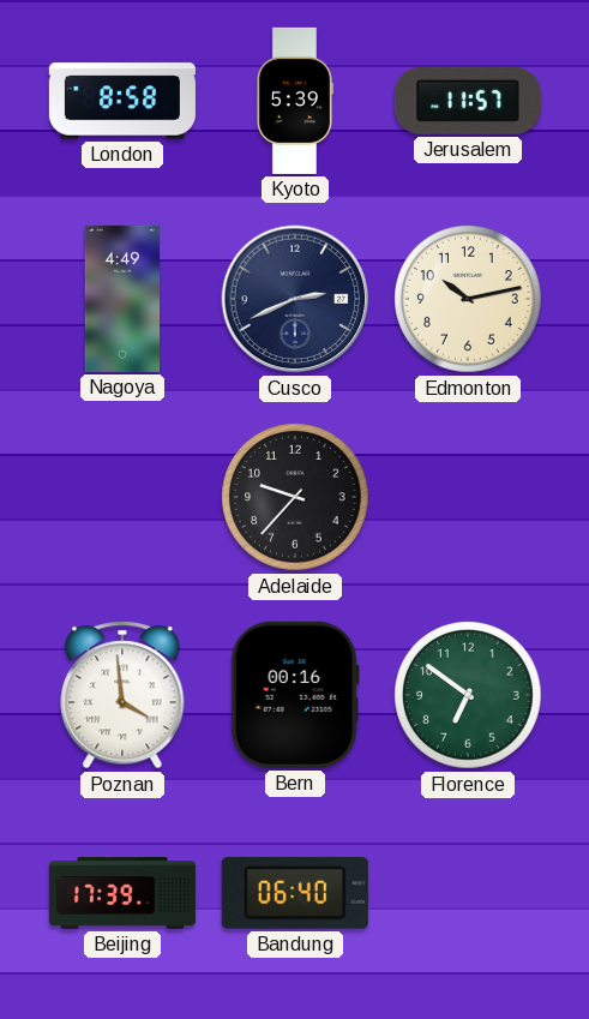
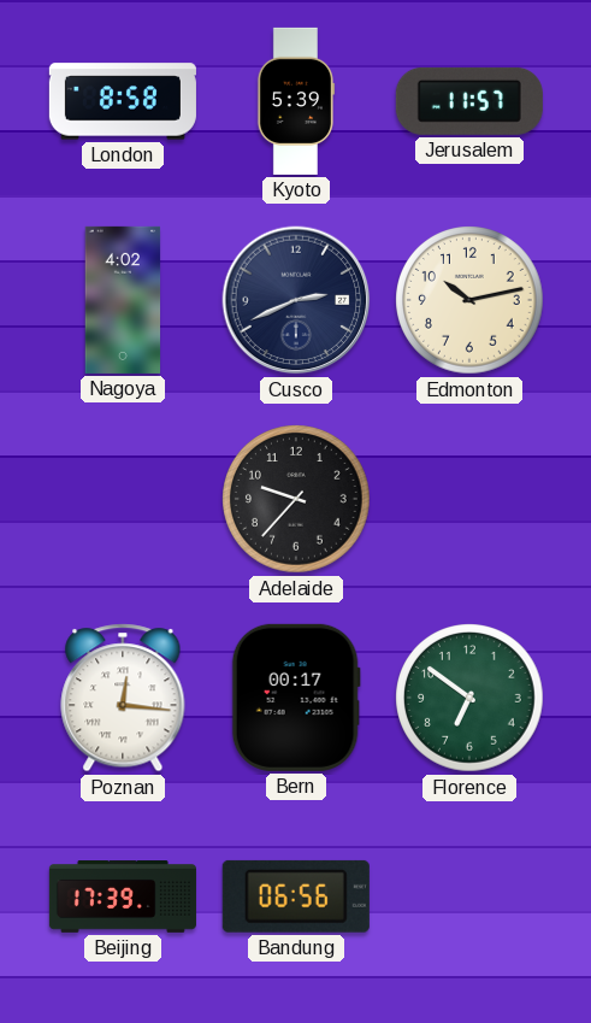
Nagoya: 4:49 -> 4:02
Poznan: 3:59 -> 12:16
Bern: 00:16 -> 00:17
Bandung: 06:40 -> 06:56
